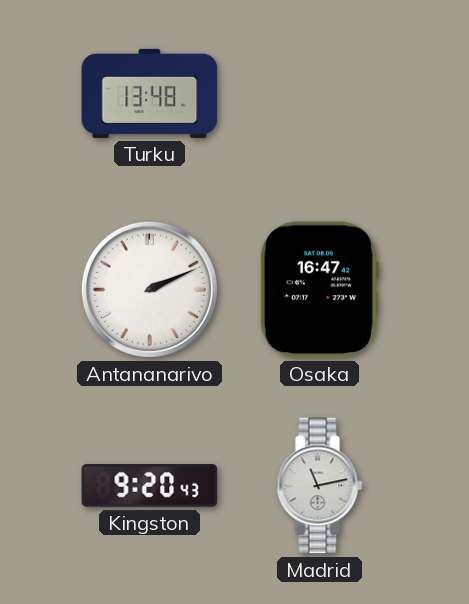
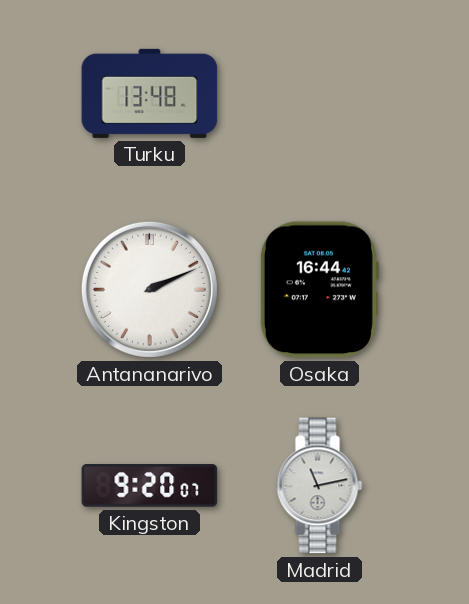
Osaka: 16:47 -> 16:44
Kingston: 9:20:43 -> 9:20:07
